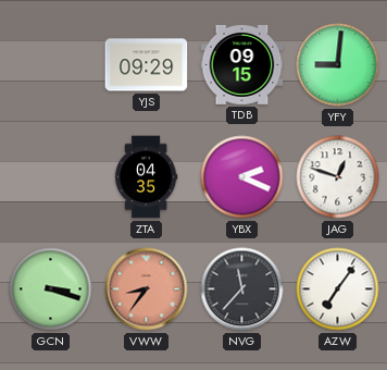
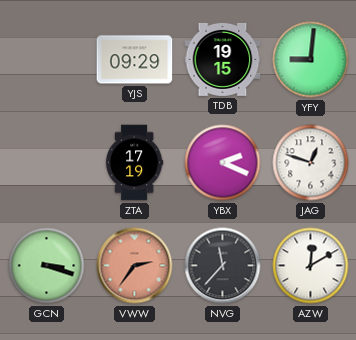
TDB: 09:15 -> 19:15
ZTA: 04:35 -> 17:19
VWW: 8:36 -> 2:36
AZW: 7:06 -> 12:10
